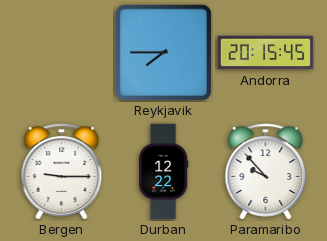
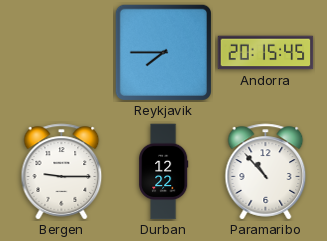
Paramaribo: 9:53 -> 10:53
